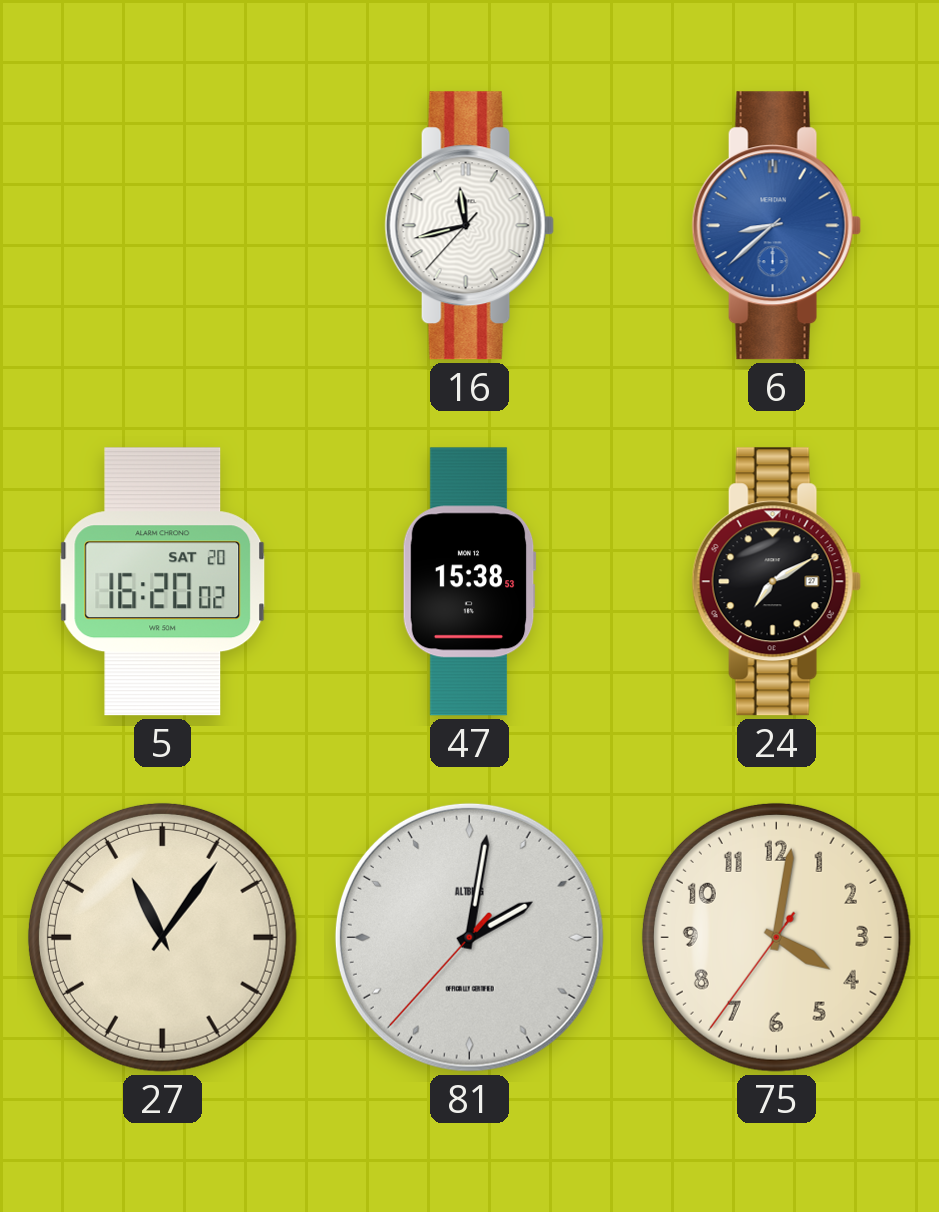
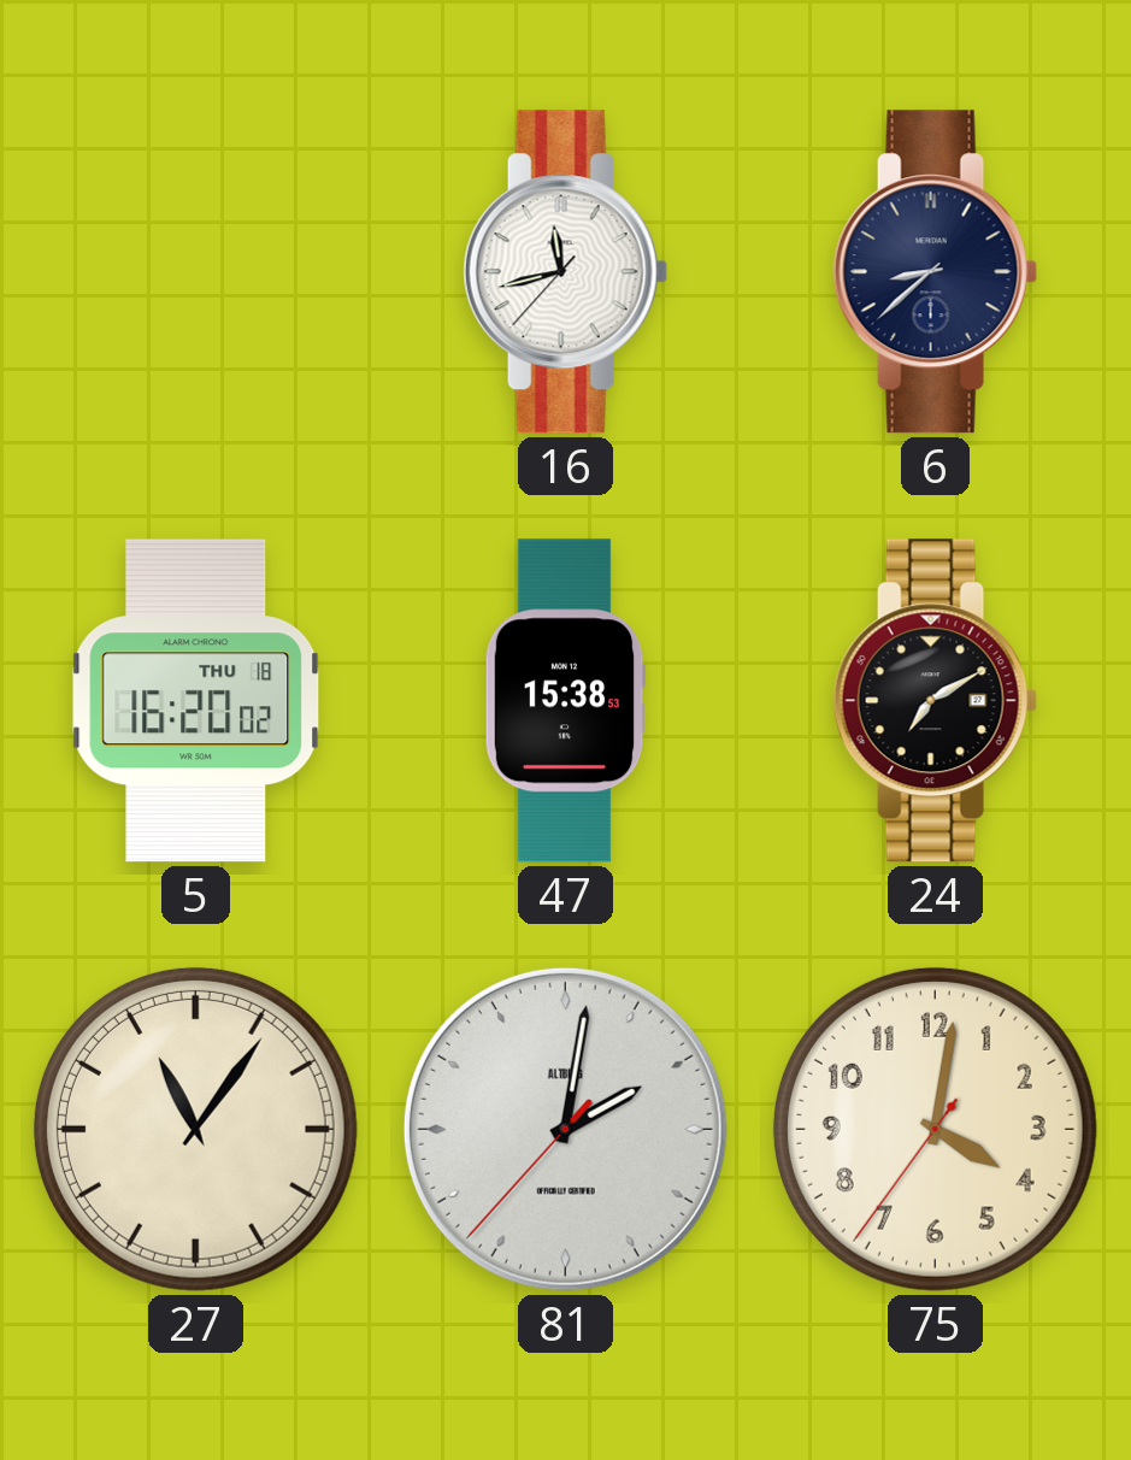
6 dial: blue -> navy
5 date: SAT 20 -> THU 18
